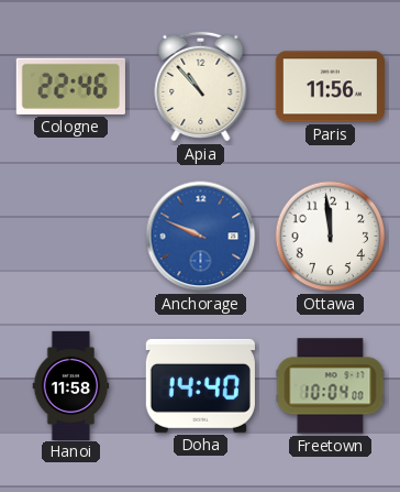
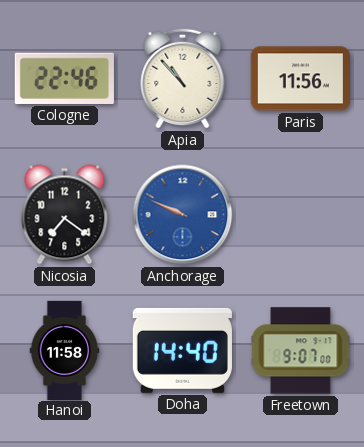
Nicosia: none -> 7:21
Ottawa: 11:59 -> none
Freetown: 10:04 -> 9:07
